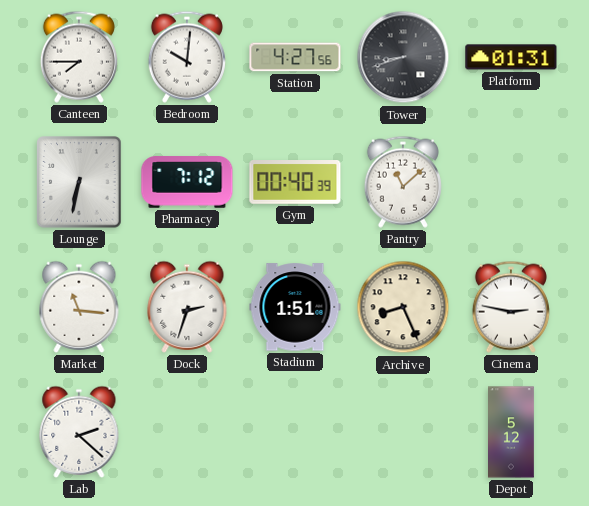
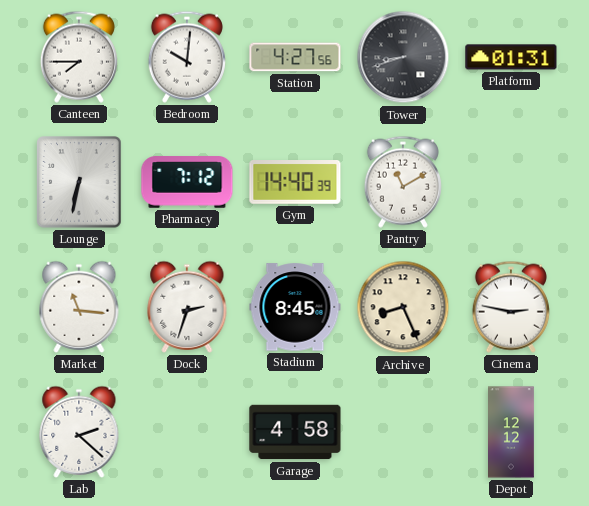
Gym: 00:40 -> 14:40
Pantry: 11:08 -> 11:10
Stadium: 1:51 -> 8:45
Garage: none -> 4:58
Depot: 5:12 -> 12:12
